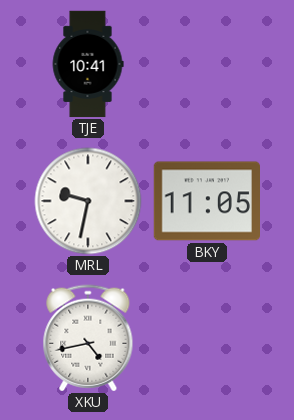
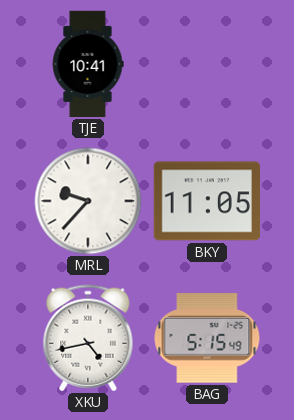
MRL: 9:32 -> 9:37
BAG: none -> 5:15
